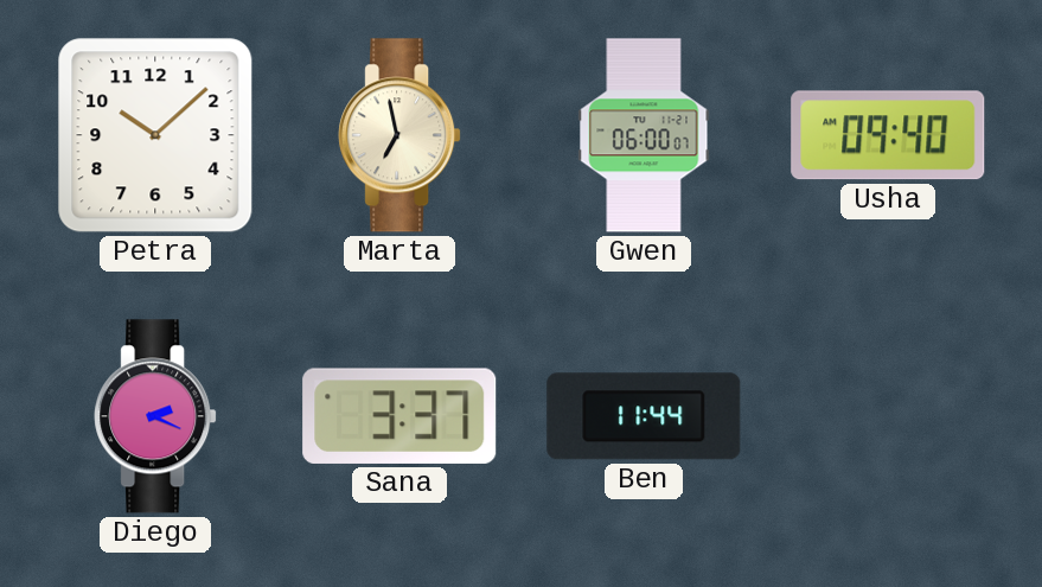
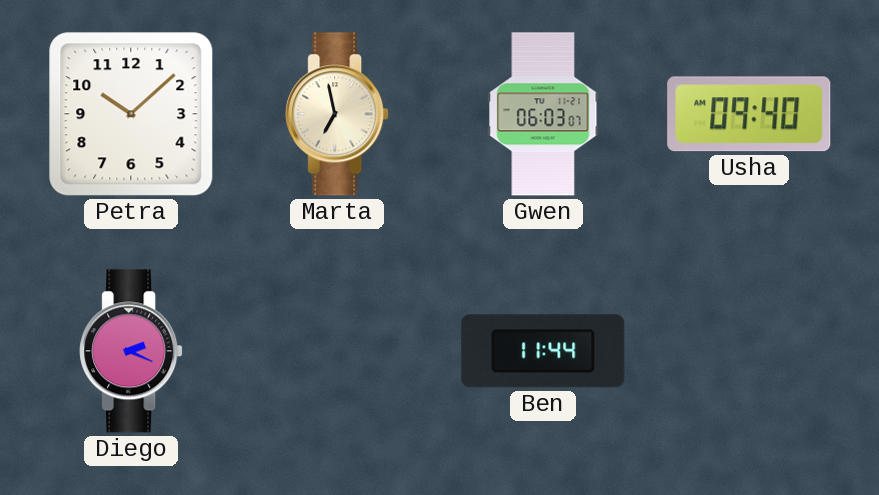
Gwen: 06:00 -> 06:03
Sana: 3:37 -> none
